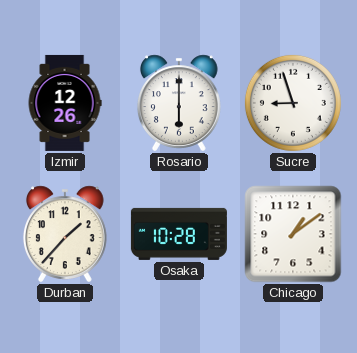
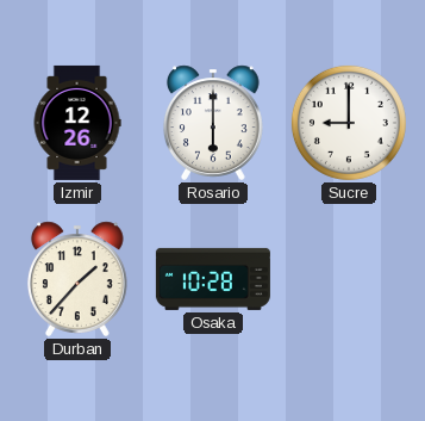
Sucre: 8:57 -> 9:00
Chicago: 1:09 -> none
